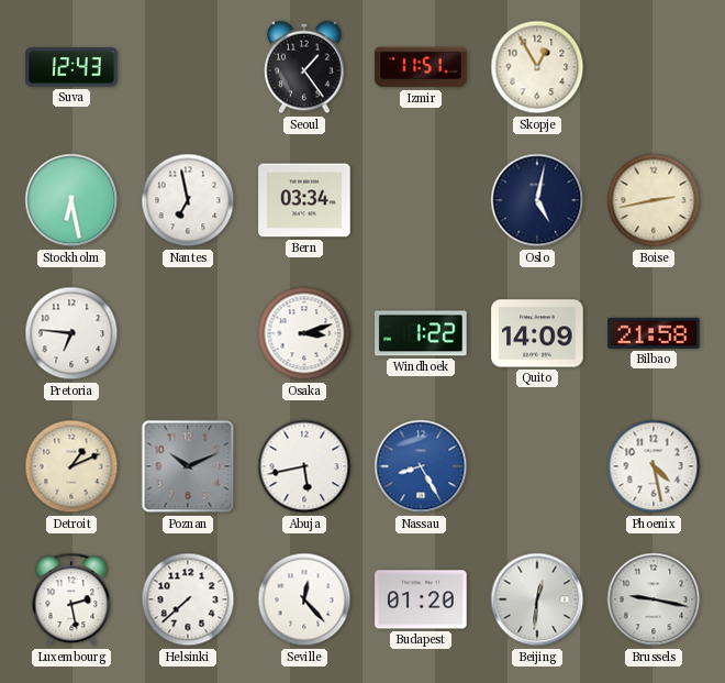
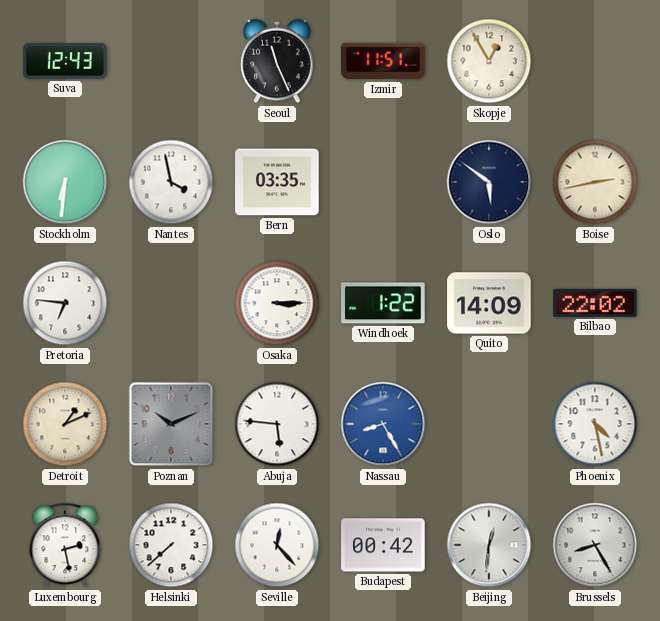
Seoul: 1:24 -> 11:26
Stockholm: 6:28 -> 6:31
Nantes: 6:58 -> 3:58
Bern: 03:34 -> 03:35
Oslo: 5:02 -> 5:51
Osaka: 3:12 -> 3:15
Bilbao: 21:58 -> 22:02
Abuja: 5:43 -> 5:46
Budapest: 01:20 -> 00:42
Brussels: 9:17 -> 8:25
